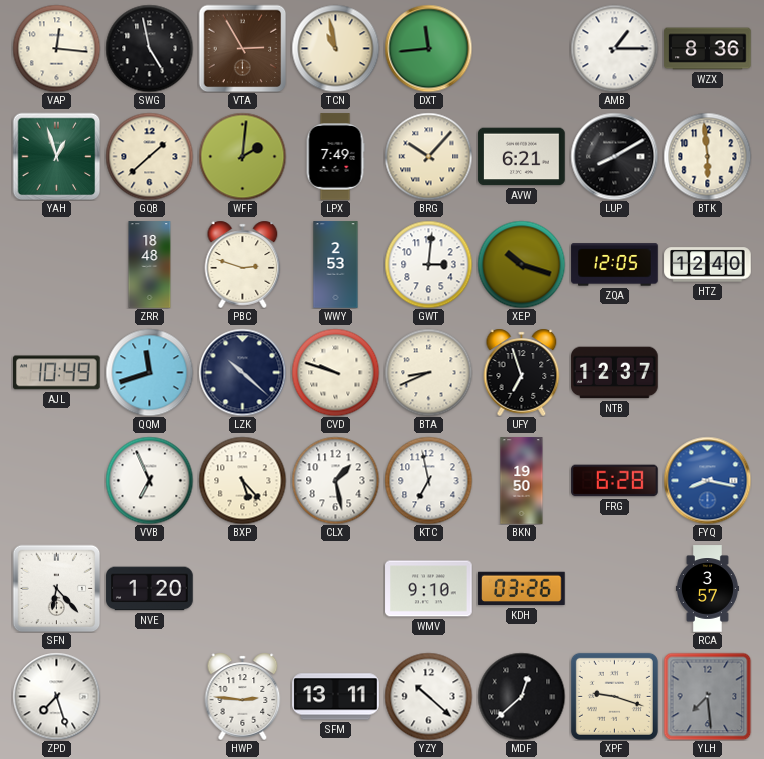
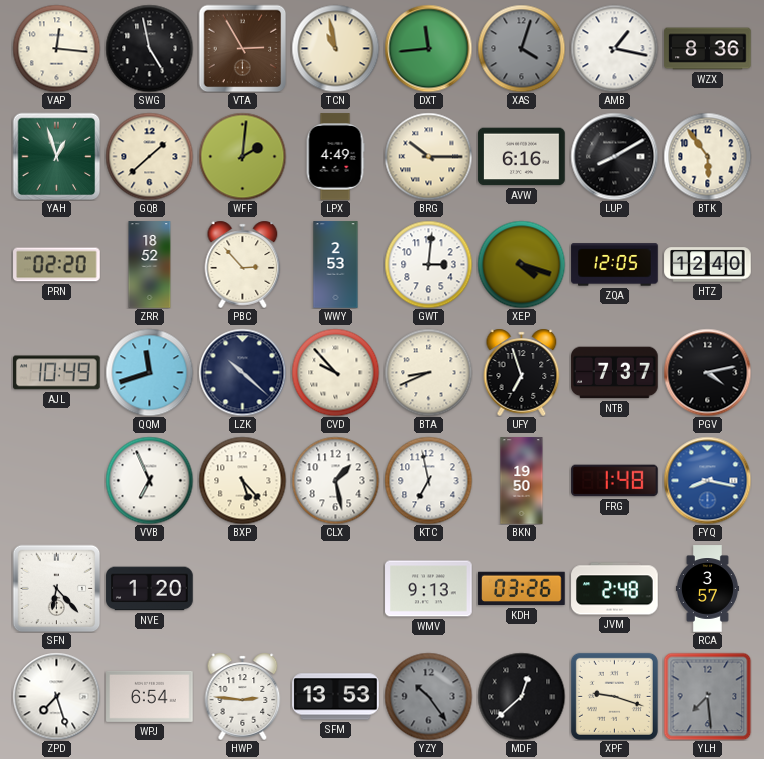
XAS: none -> 4:03
AMB: 1:15 -> 1:17
LPX: 7:49 -> 4:49
BRG: 10:07 -> 10:15
AVW: 6:21 -> 6:16
BTK: 5:59 -> 5:54
PRN: none -> 02:20
ZRR: 18:48 -> 18:52
PBC: 2:48 -> 2:53
XEP: 10:18 -> 4:18
CVD: 9:48 -> 9:53
NTB: 12:37 -> 7:37
PGV: none -> 4:13
FRG: 6:28 -> 1:48
WMV: 9:10 -> 9:13
JVM: none -> 2:48
WPJ: none -> 6:54
SFM: 13:11 -> 13:53
YZY: 10:22 -> 10:24
YZY dial: white -> grey
